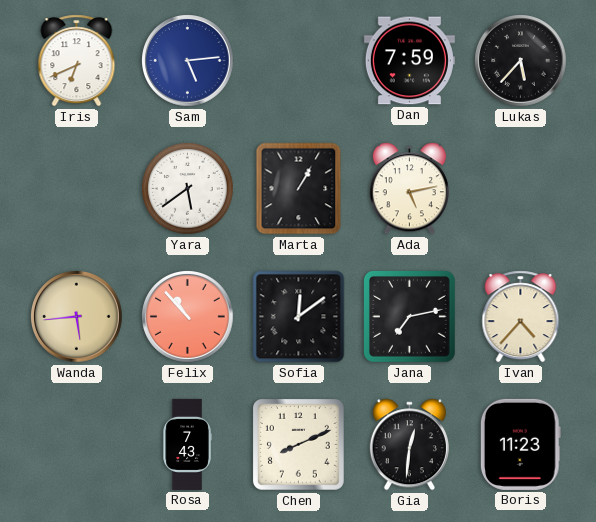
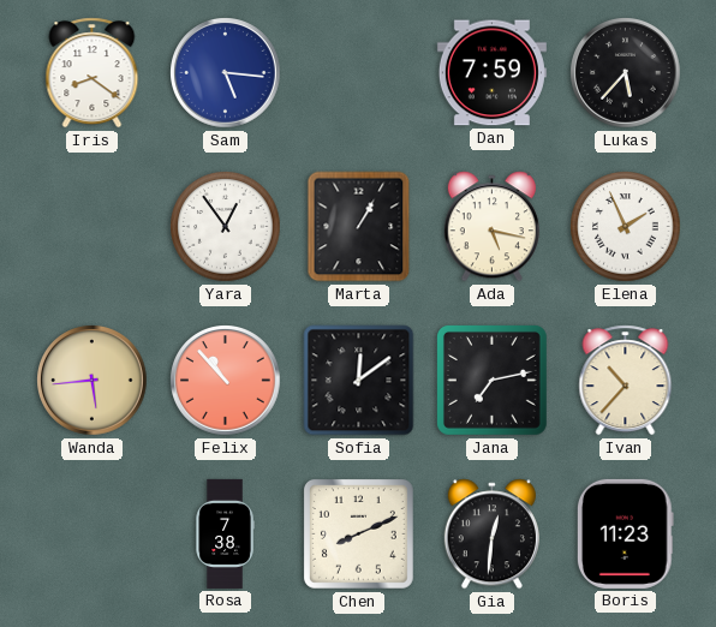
Iris: 6:41 -> 8:21
Sam: 5:14 -> 5:16
Yara: 5:39 -> 12:54
Ada: 5:13 -> 5:17
Elena: none -> 1:56
Ivan: 4:37 -> 10:37
Rosa: 7:43 -> 7:38
